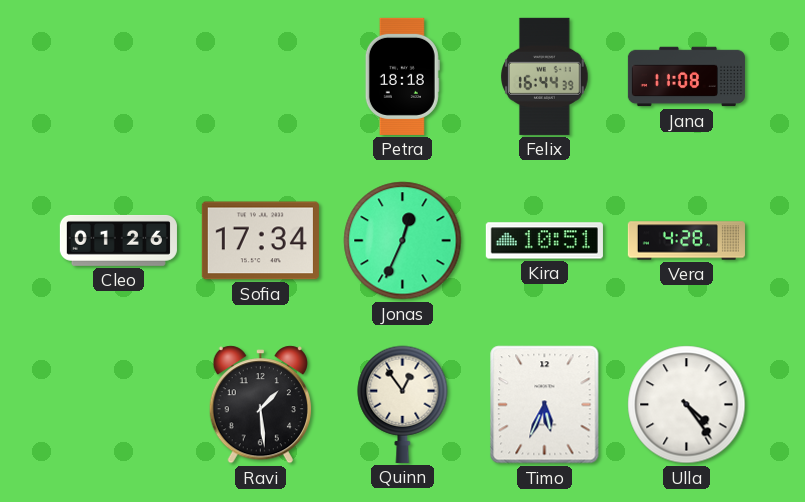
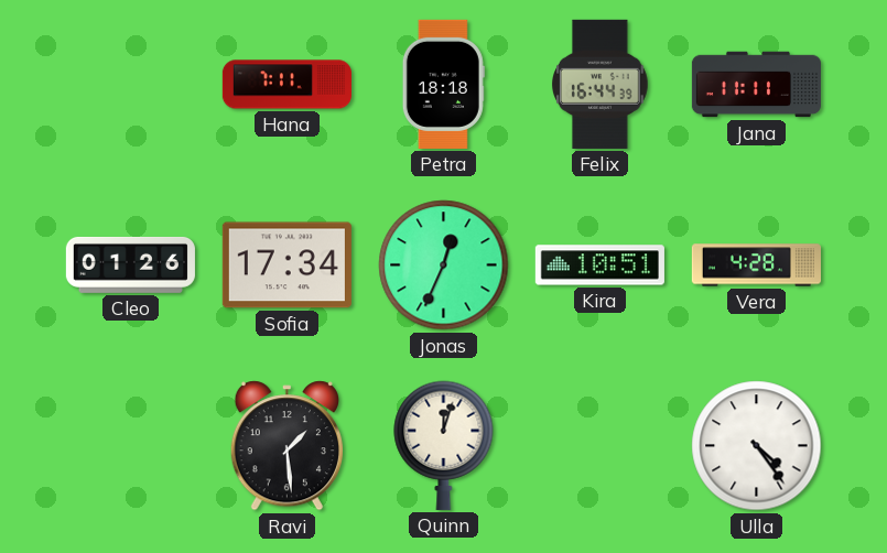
Hana: none -> 7:11
Jana: 11:08 -> 11:11
Quinn: 12:54 -> 12:03
Timo: 5:34 -> none
